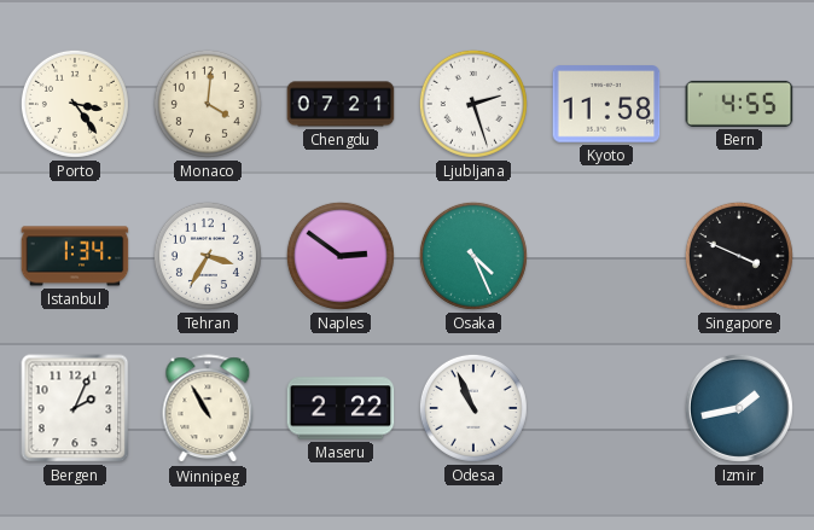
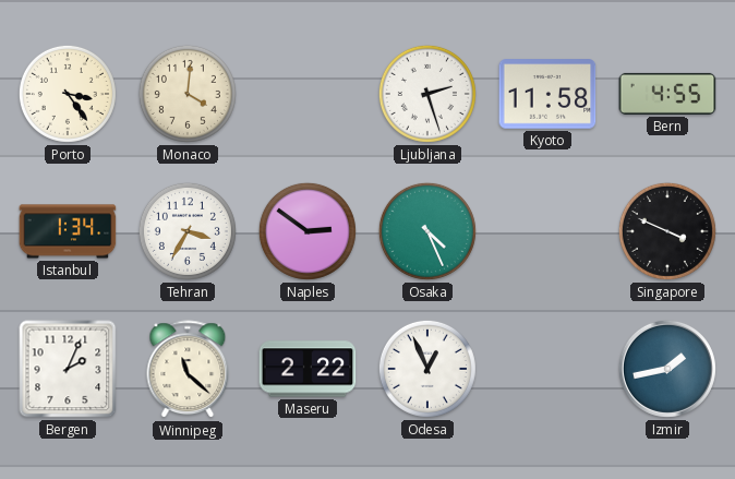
Chengdu: 07:21 -> none
Winnipeg: 10:55 -> 11:22
Odesa: 10:56 -> 12:56
